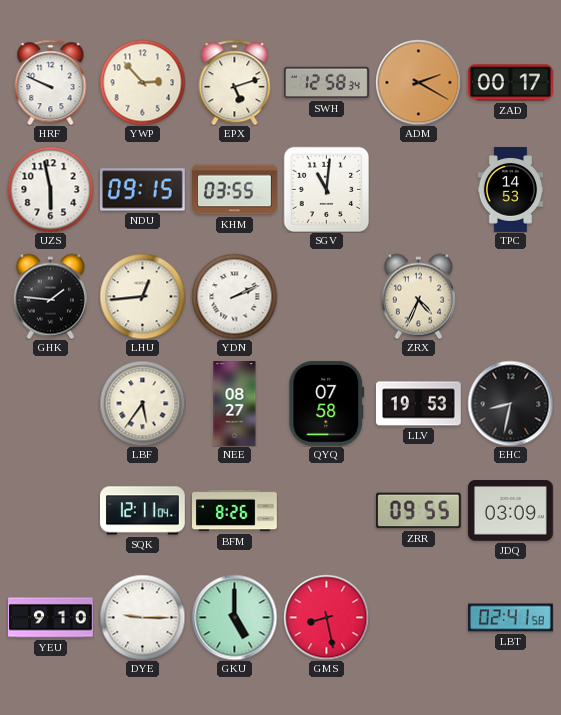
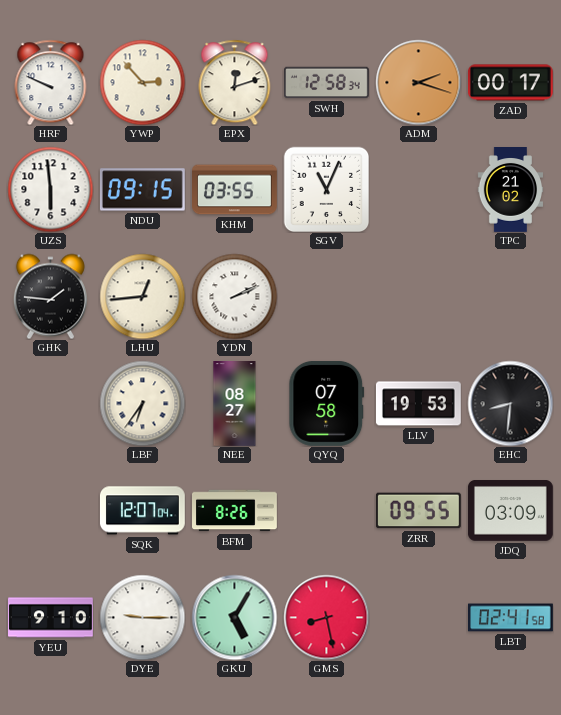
EPX: 5:12 -> 12:12
ADM: 2:20 -> 2:18
UZS: 5:58 -> 5:59
SGV: 11:01 -> 11:04
TPC: 14:53 -> 21:02
ZRX: 4:34 -> none
LBF: 5:36 -> 6:36
EHC: 8:32 -> 8:31
SQK: 12:11 -> 12:07
GKU: 5:00 -> 5:05
